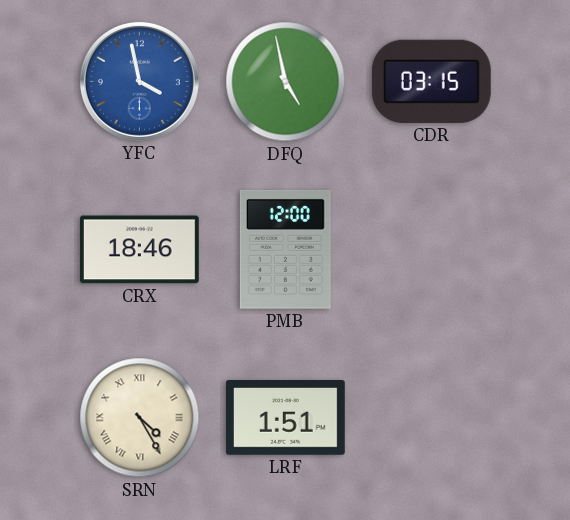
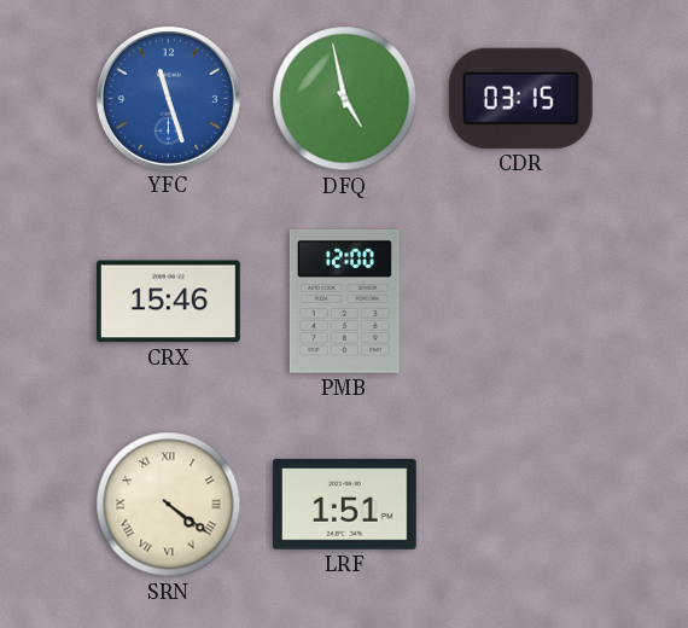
YFC: 3:58 -> 11:27
CRX: 18:46 -> 15:46
SRN: 4:25 -> 4:21
